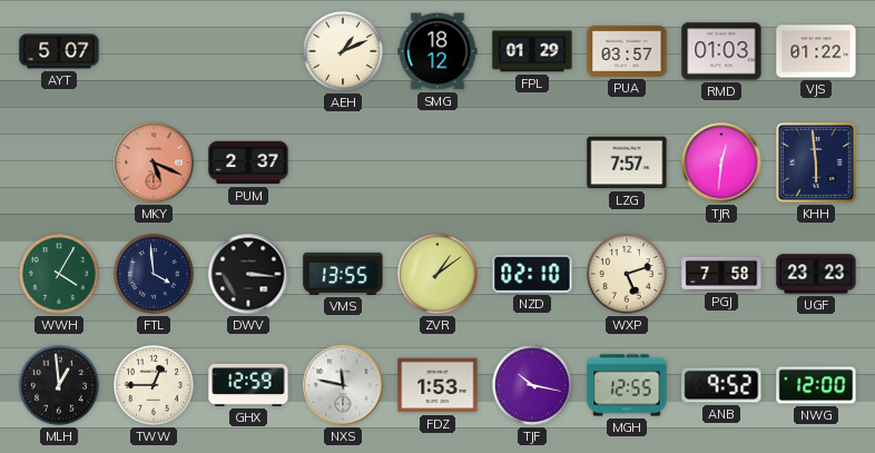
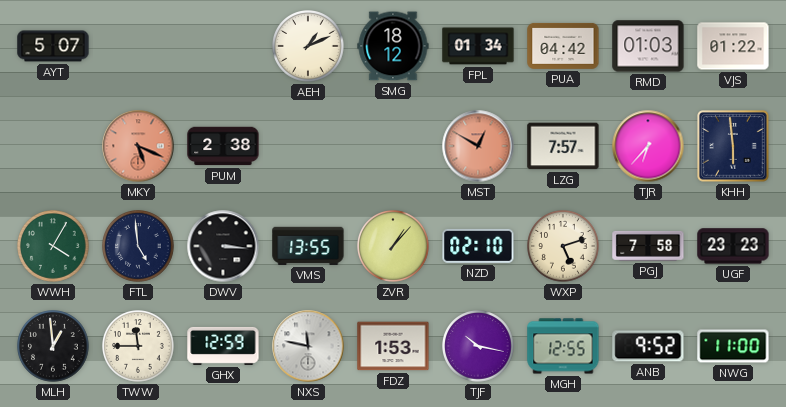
FPL: 01:29 -> 01:34
PUA: 03:57 -> 04:42
PUM: 2:37 -> 2:38
MST: none -> 12:50
TJR: 12:31 -> 6:37
FTL: 3:59 -> 4:59
ZVR: 1:09 -> 1:07
TWW: 12:45 -> 11:45
NWG: 12:00 -> 11:00
